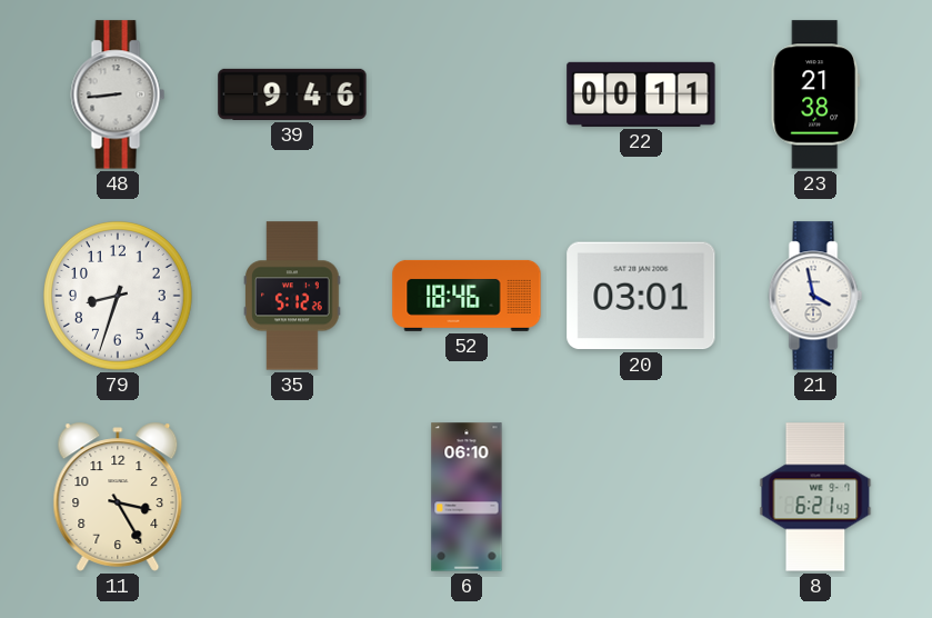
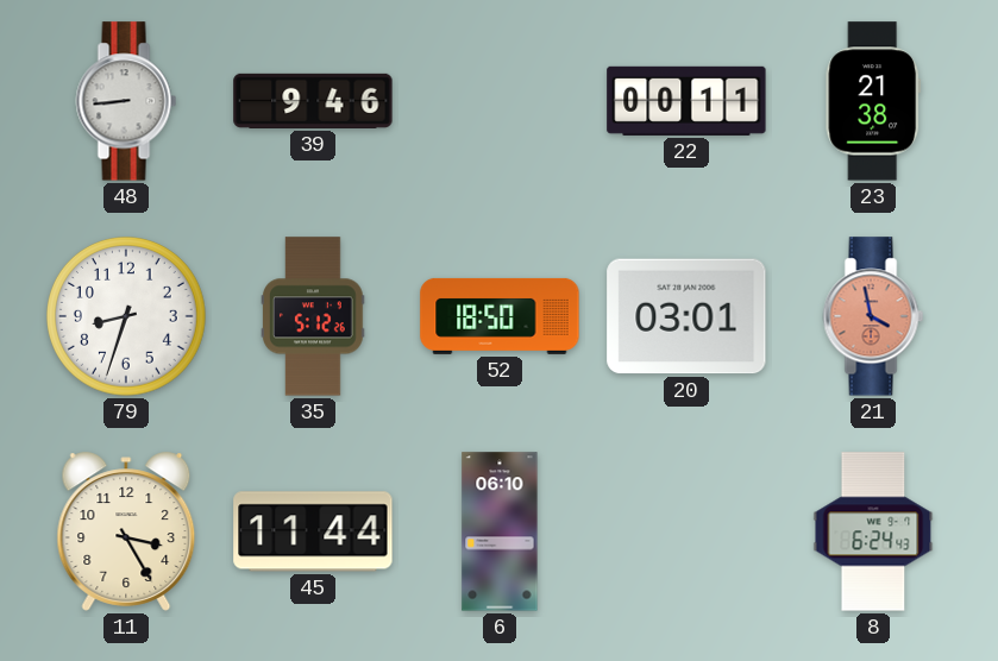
52: 18:46 -> 18:50
21 dial: white -> salmon
45: none -> 11:44
8: 6:21 -> 6:24
